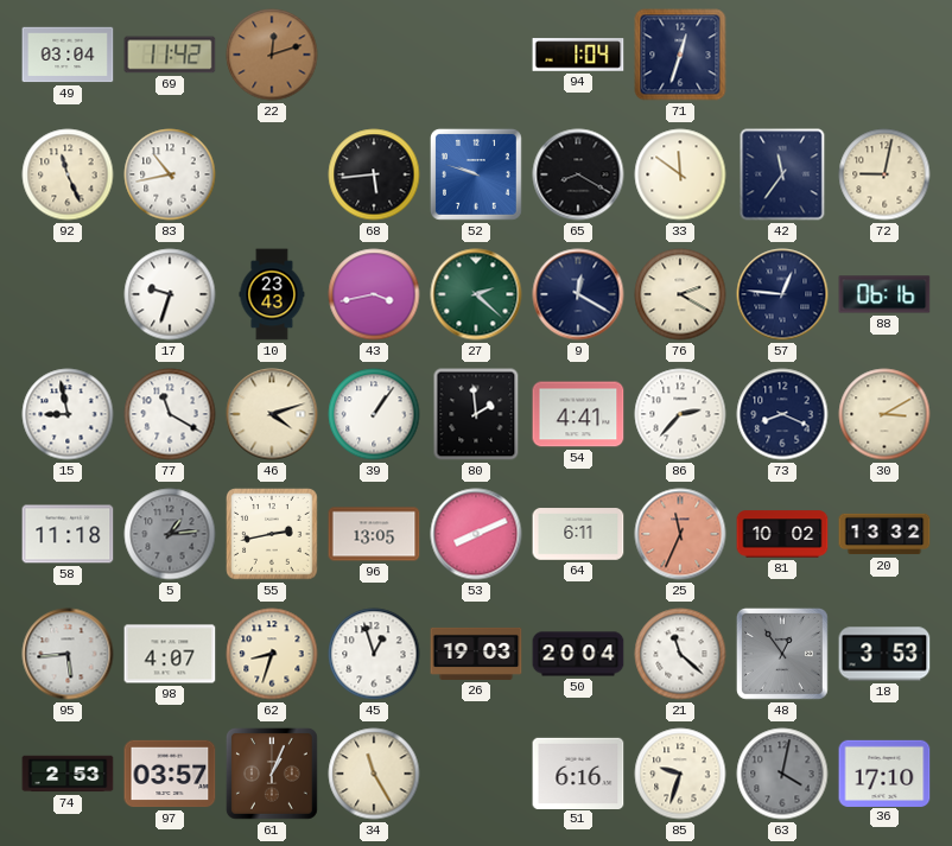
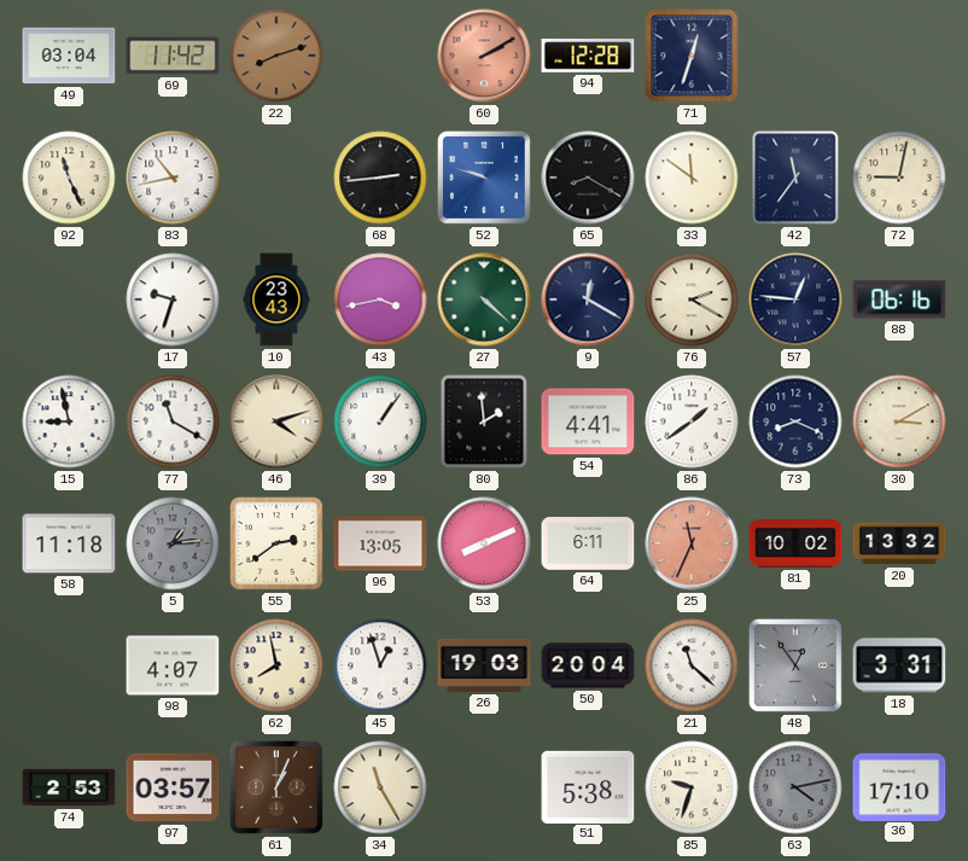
22: 12:12 -> 8:12
60: none -> 2:10
94: 1:04 -> 12:28
68: 5:44 -> 2:44
27: 2:22 -> 4:22
86: 2:37 -> 1:39
55: 2:43 -> 2:39
95: 5:44 -> none
62: 8:33 -> 7:58
18: 3:53 -> 3:31
51: 6:16 -> 5:38
63: 4:02 -> 4:13
